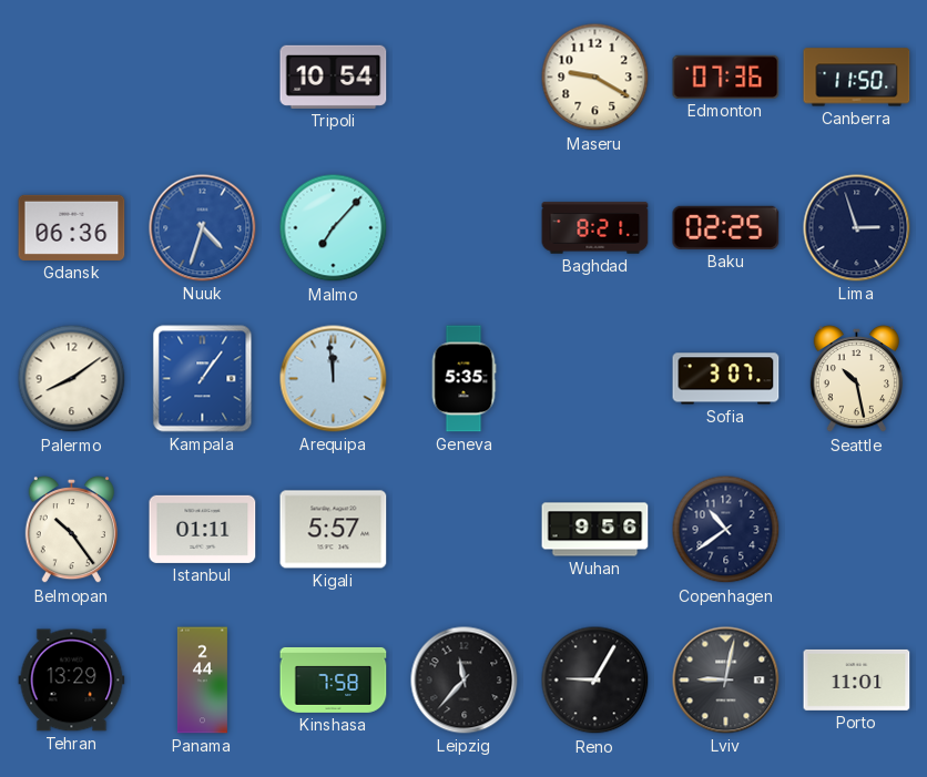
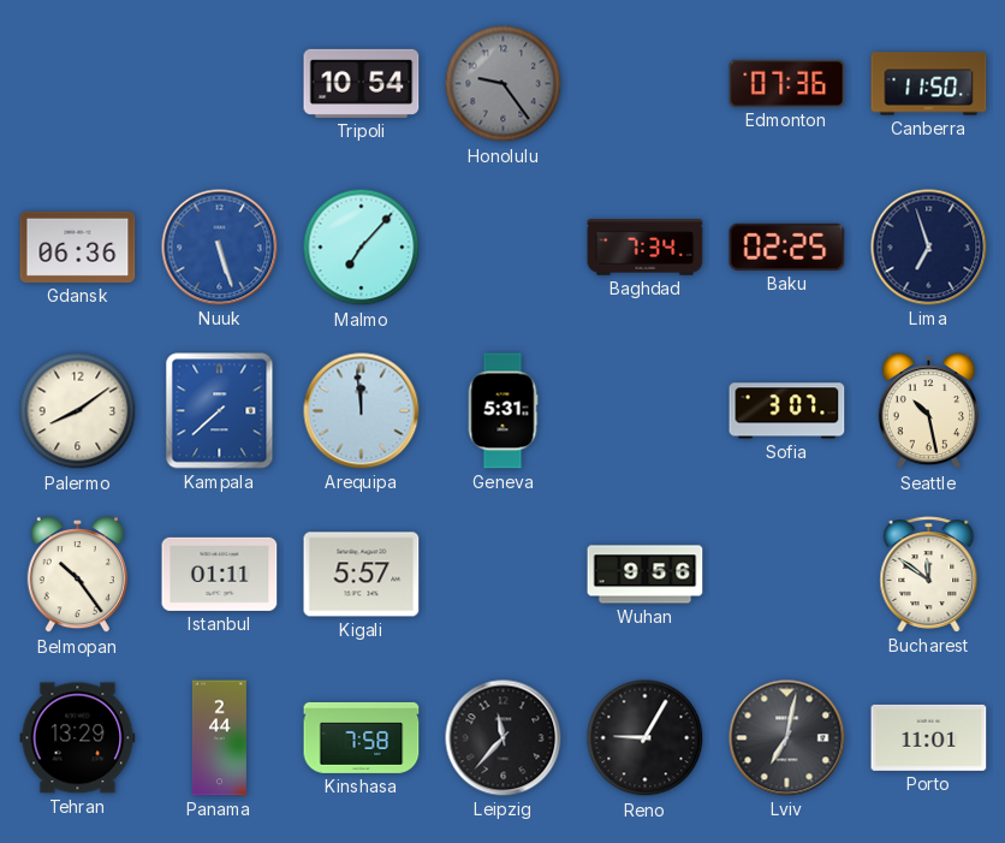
Honolulu: none -> 9:24
Maseru: 9:20 -> none
Nuuk: 4:33 -> 5:27
Baghdad: 8:21 -> 7:34
Lima: 2:57 -> 6:57
Kampala: 1:06 -> 7:38
Geneva: 5:35 -> 5:31
Copenhagen: 10:39 -> none
Bucharest: none -> 11:51
Lviv: 9:02 -> 7:02
